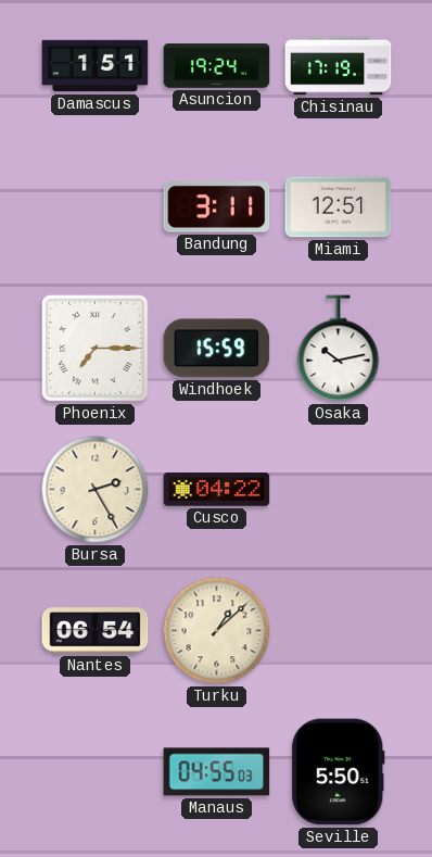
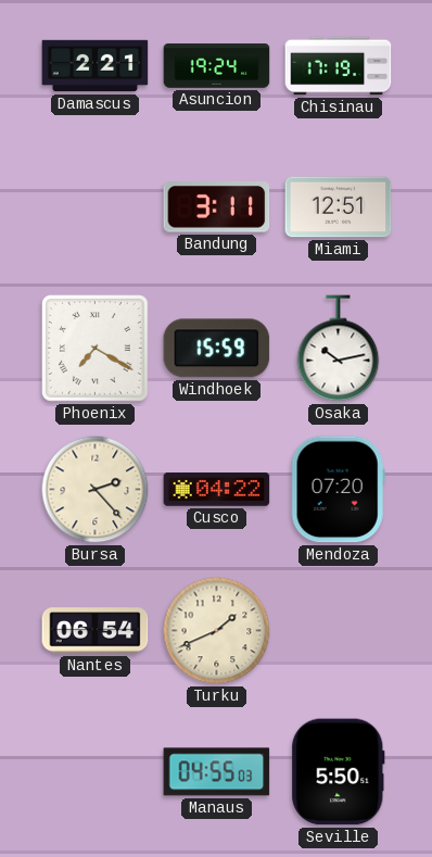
Damascus: 1:51 -> 2:21
Phoenix: 7:15 -> 7:20
Bursa: 2:25 -> 2:23
Mendoza: none -> 07:20
Turku: 1:08 -> 1:41
